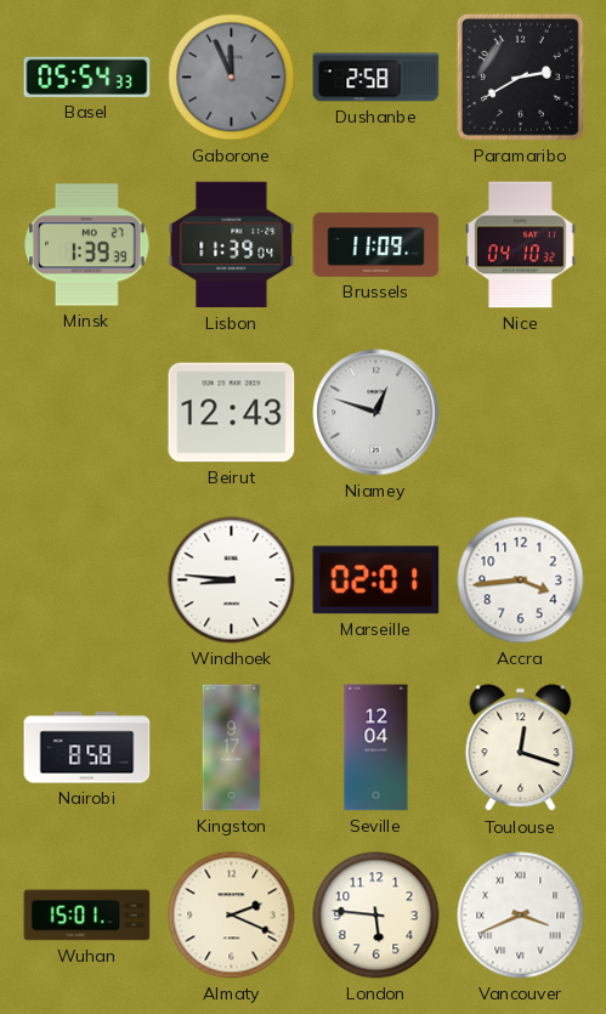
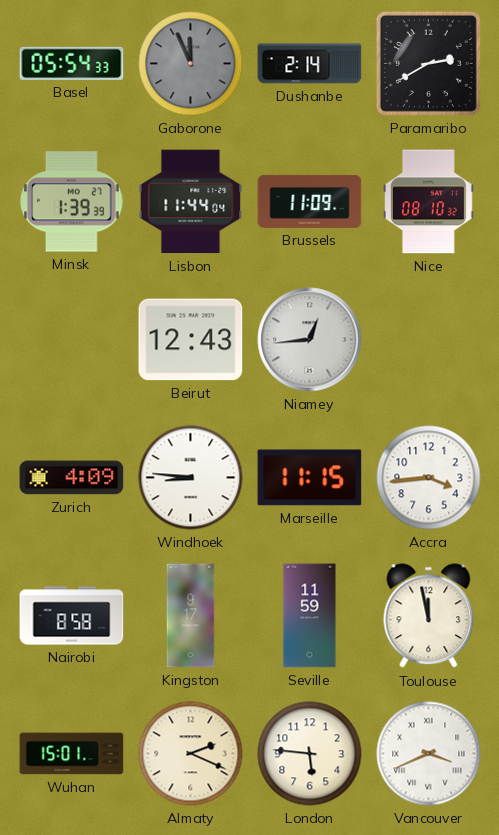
Dushanbe: 2:58 -> 2:14
Lisbon: 11:39 -> 11:44
Nice: 04:10 -> 08:10
Niamey: 12:48 -> 12:44
Zurich: none -> 4:09
Marseille: 02:01 -> 11:15
Seville: 12:04 -> 11:59
Toulouse: 12:18 -> 11:58
